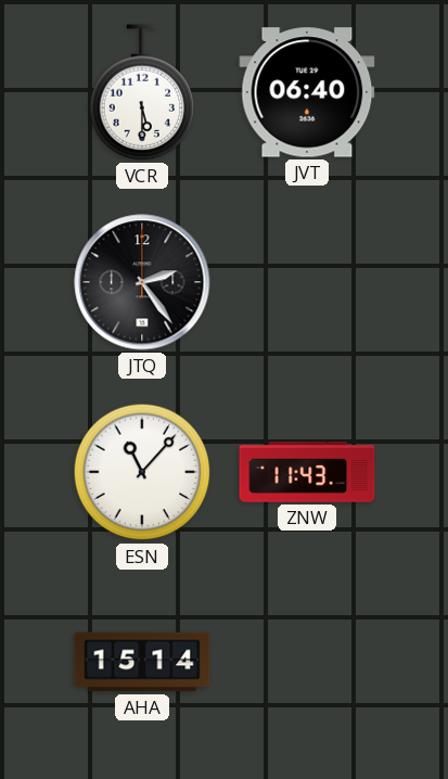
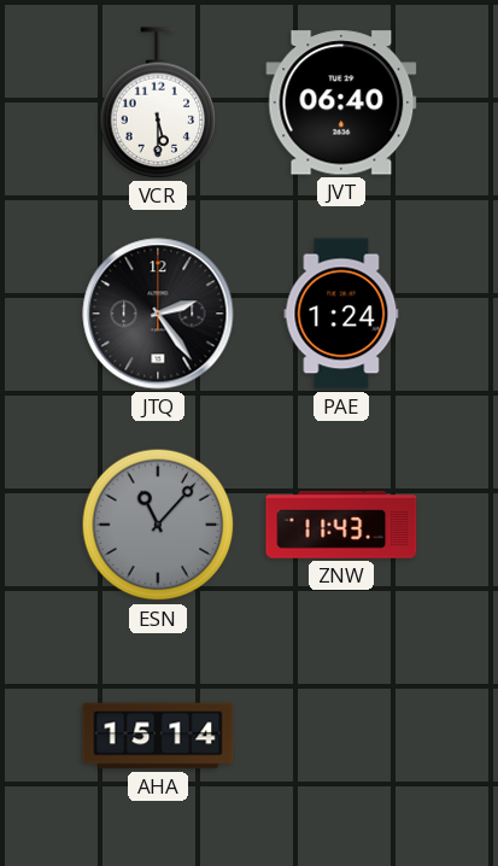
PAE: none -> 1:24
ESN dial: white -> grey
